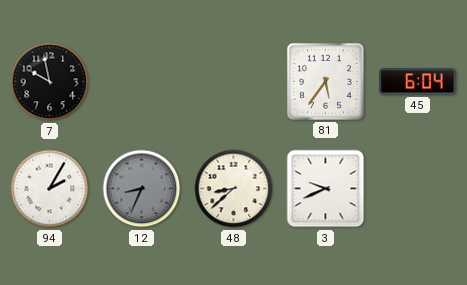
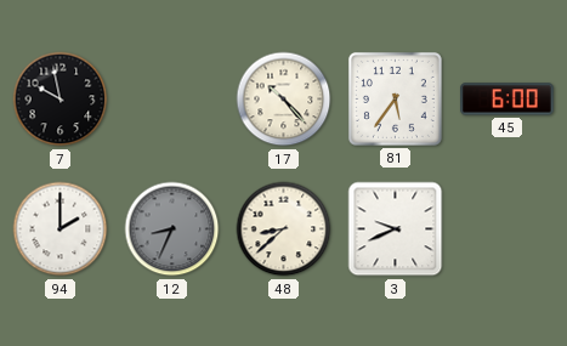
17: none -> 10:23
45: 6:04 -> 6:00
94: 2:05 -> 2:00
